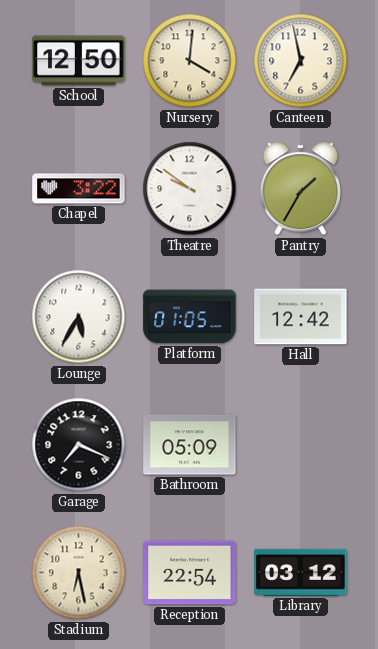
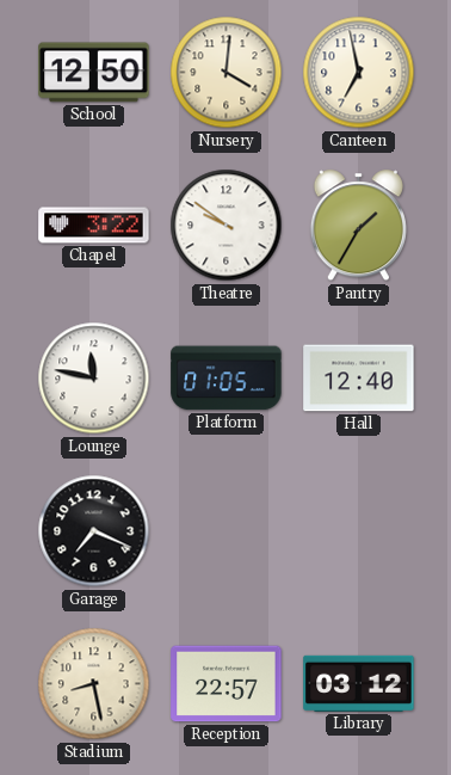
Lounge: 5:35 -> 11:47
Hall: 12:42 -> 12:40
Bathroom: 05:09 -> none
Stadium: 6:28 -> 8:28
Reception: 22:54 -> 22:57
